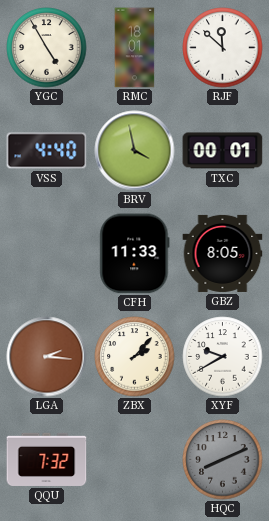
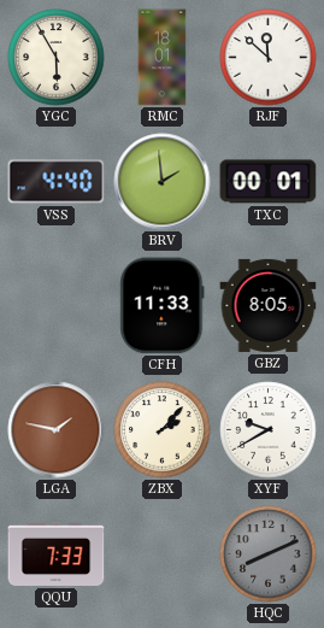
YGC: 4:55 -> 5:55
BRV: 3:58 -> 1:59
LGA: 2:16 -> 1:47
QQU: 7:32 -> 7:33
